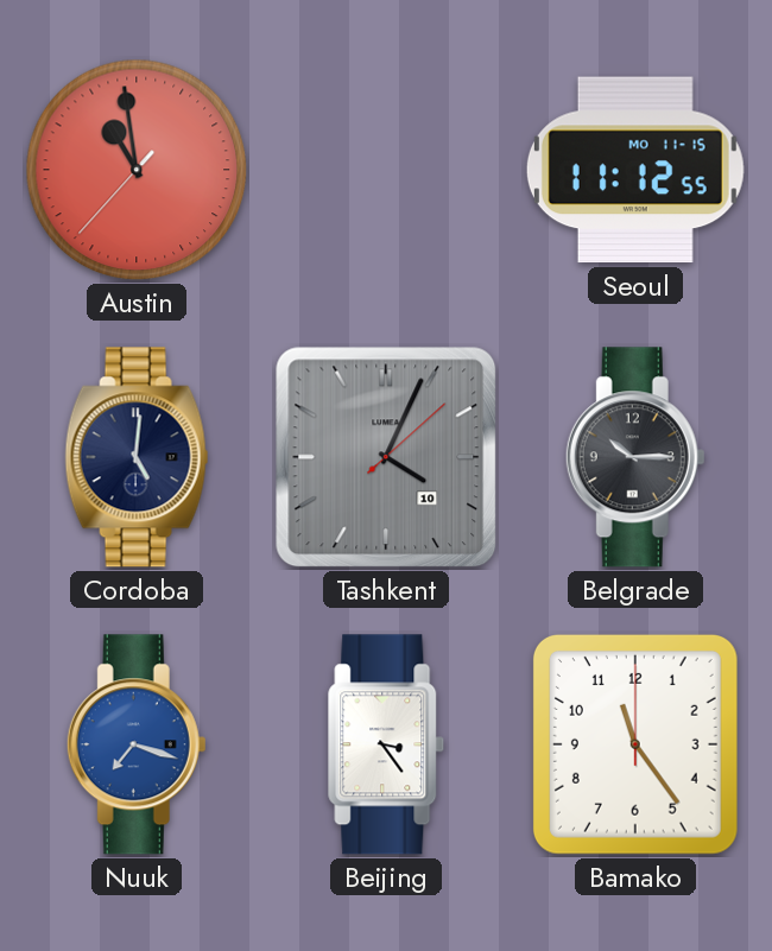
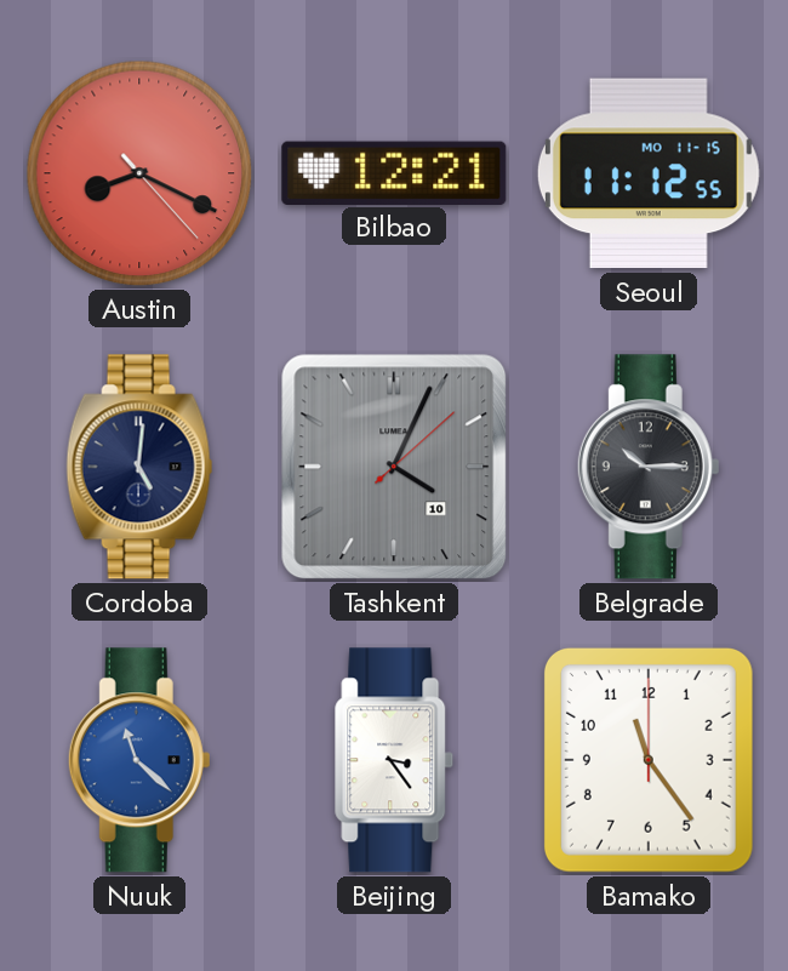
Austin: 10:58 -> 8:19
Bilbao: none -> 12:21
Nuuk: 7:18 -> 11:22
